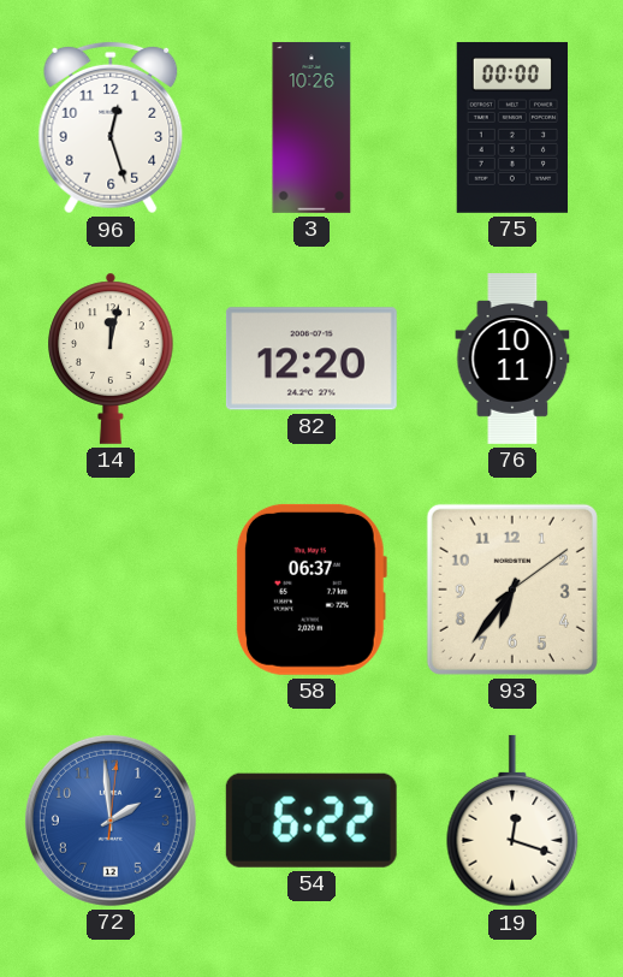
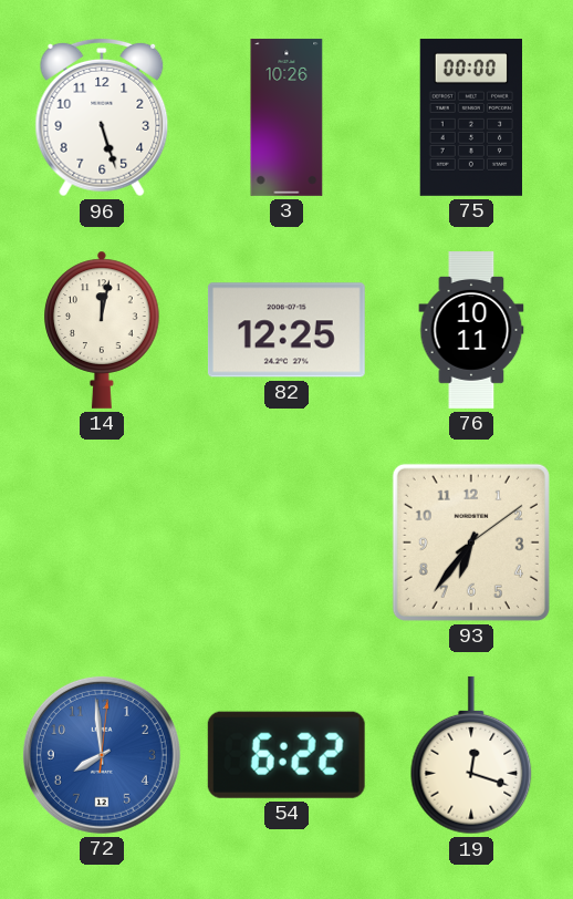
96: 12:27 -> 5:27
82: 12:20 -> 12:25
58: 06:37 -> none
72: 1:59 -> 7:59
